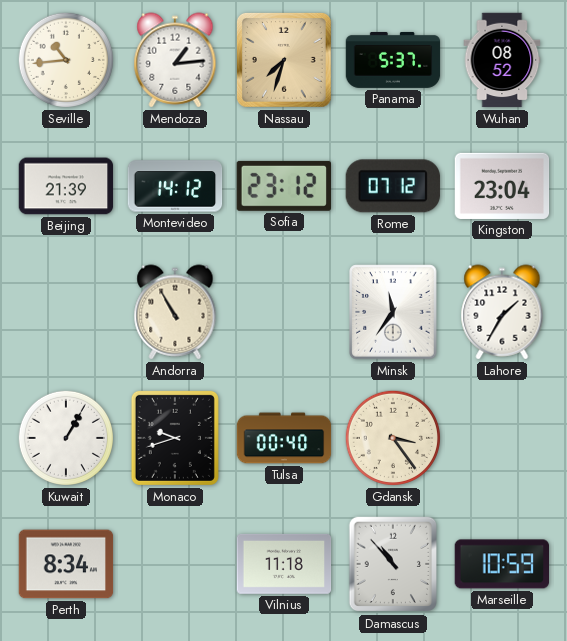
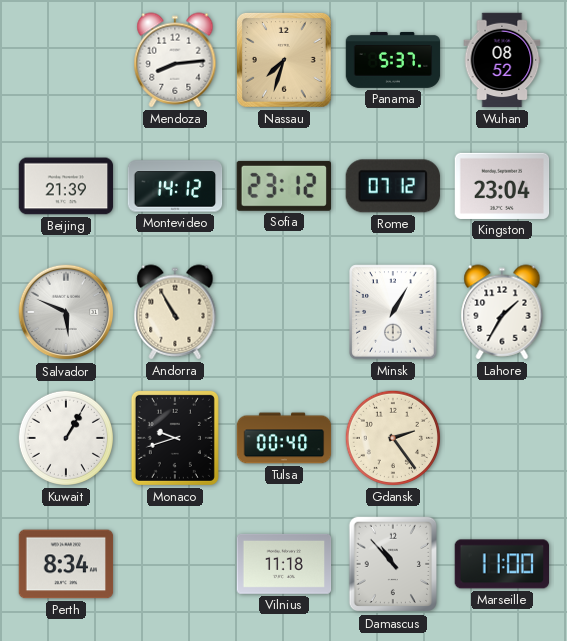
Seville: 10:44 -> none
Mendoza: 1:14 -> 8:14
Salvador: none -> 5:49
Minsk: 11:36 -> 1:05
Gdansk: 3:24 -> 2:24
Marseille: 10:59 -> 11:00
